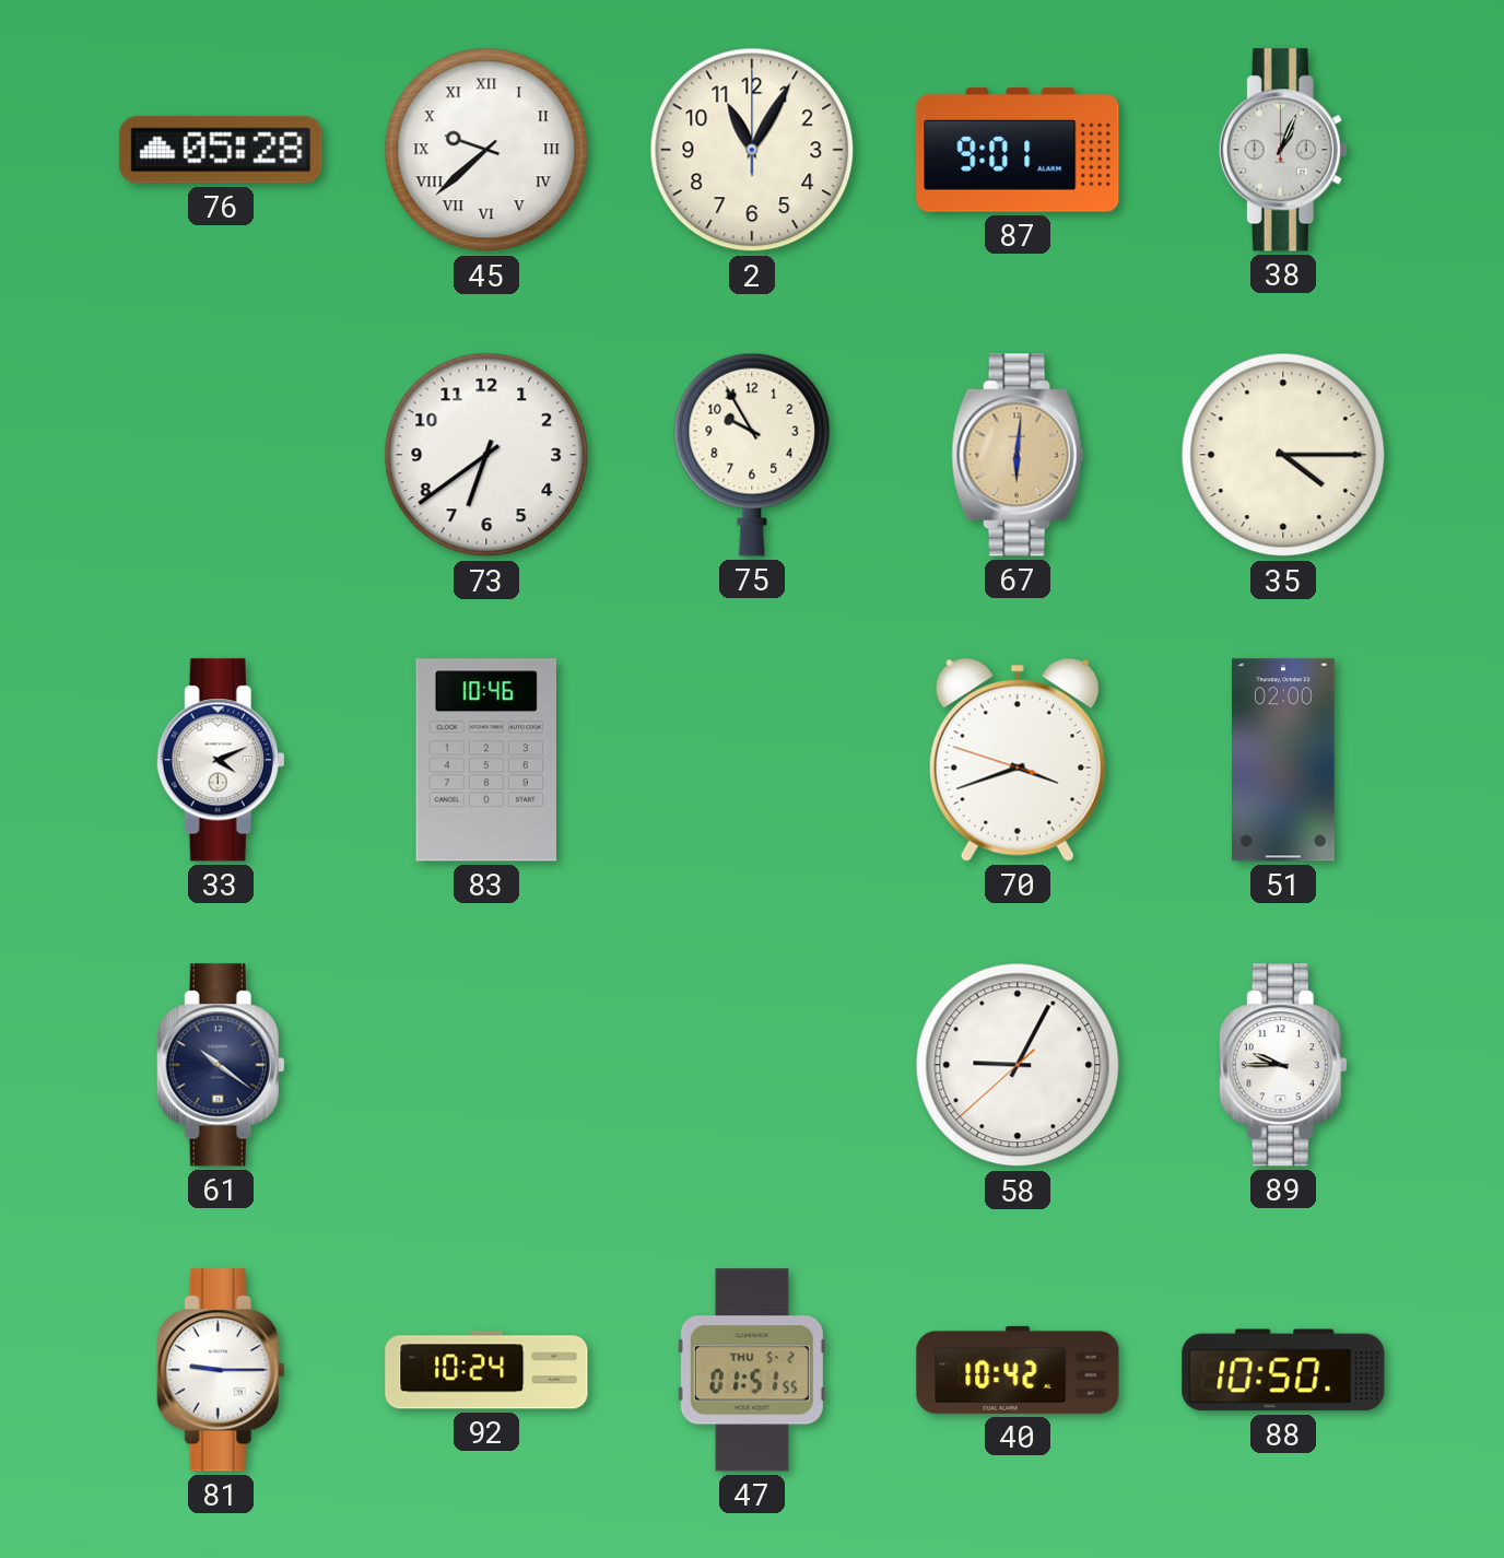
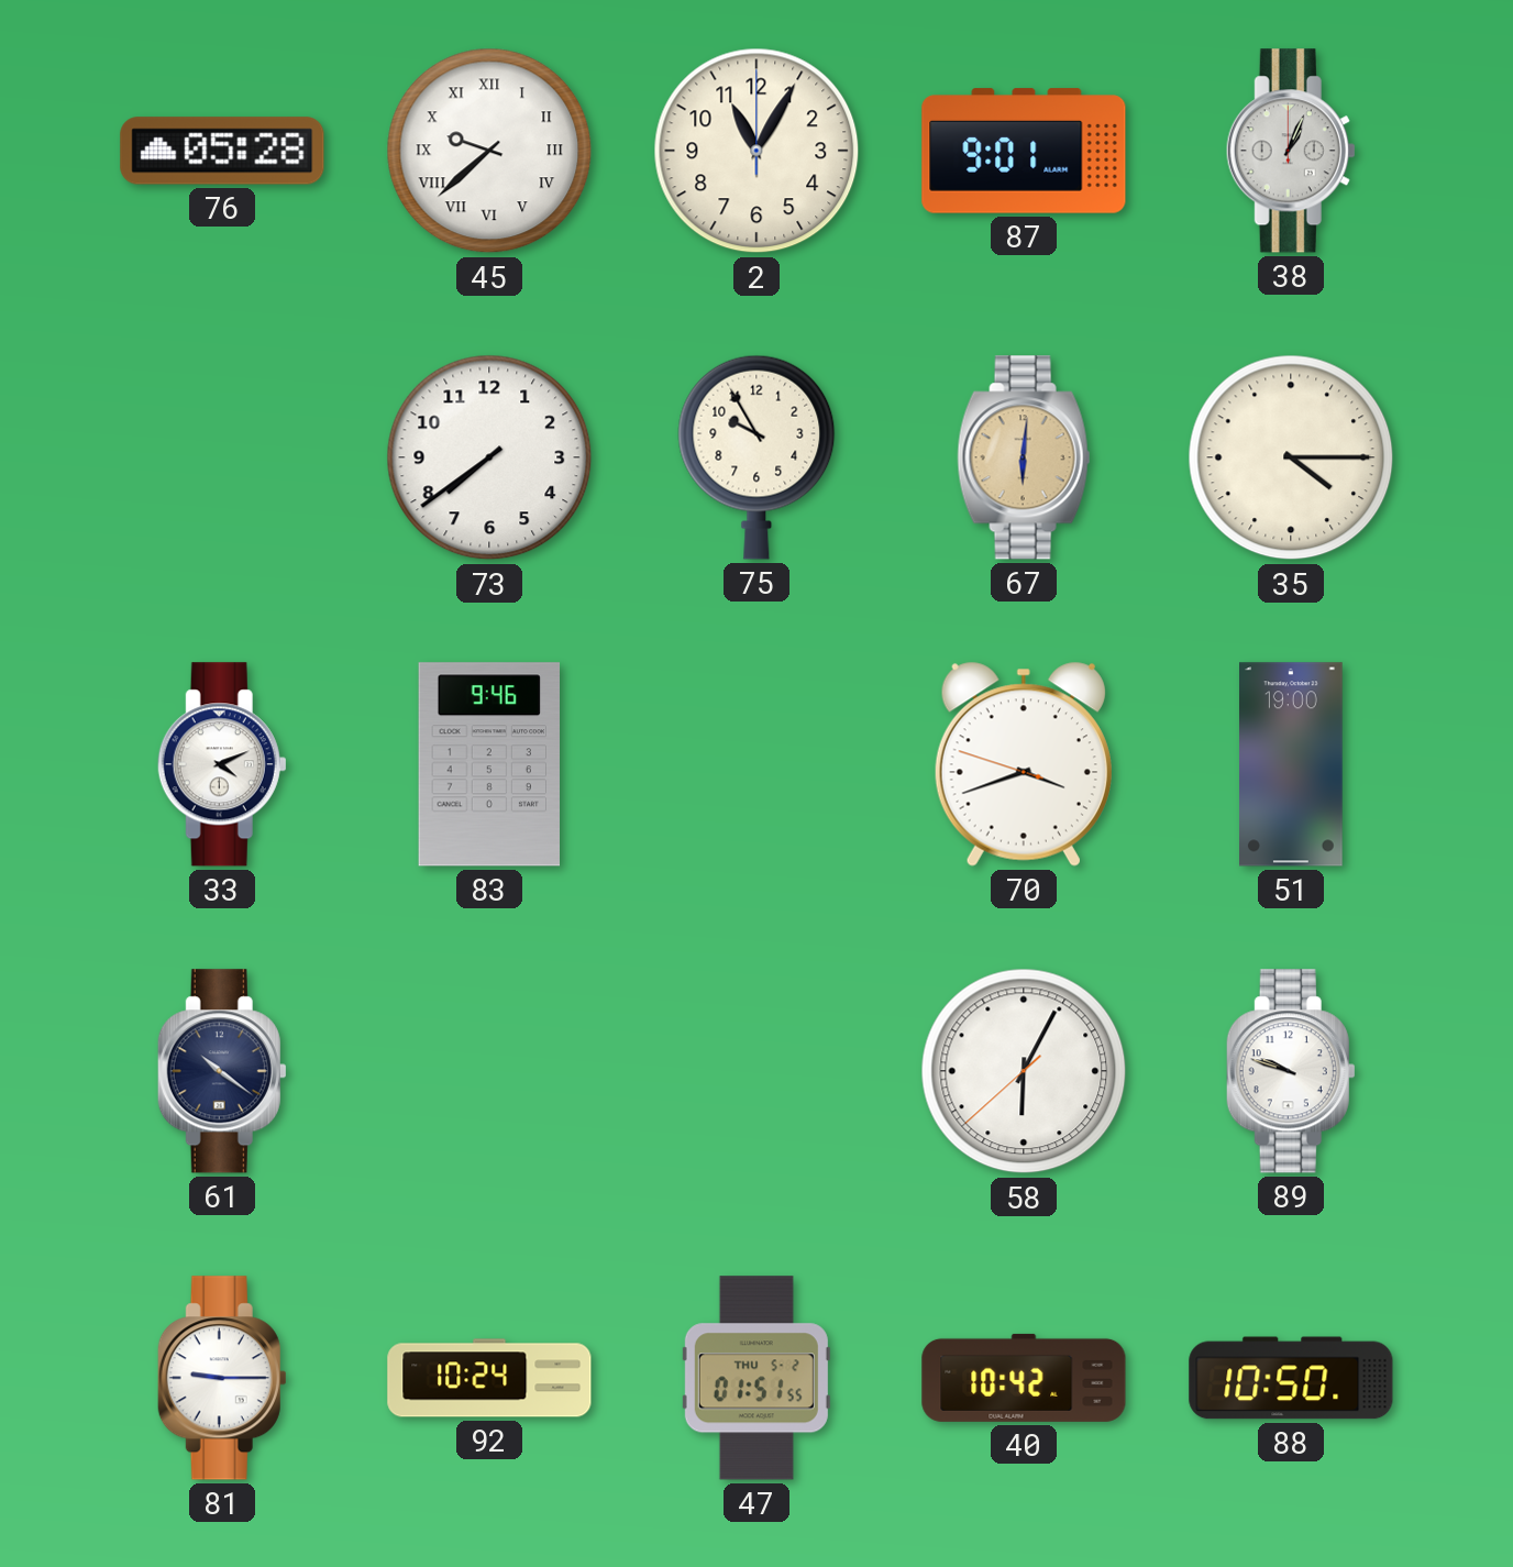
73: 6:39 -> 7:39
83: 10:46 -> 9:46
51: 02:00 -> 19:00
58: 9:04 -> 6:04
89: 9:45 -> 9:48
